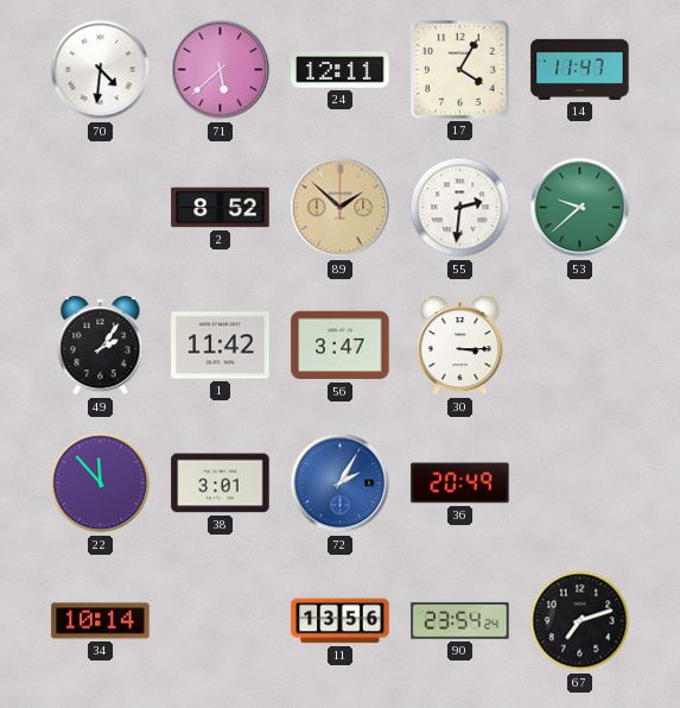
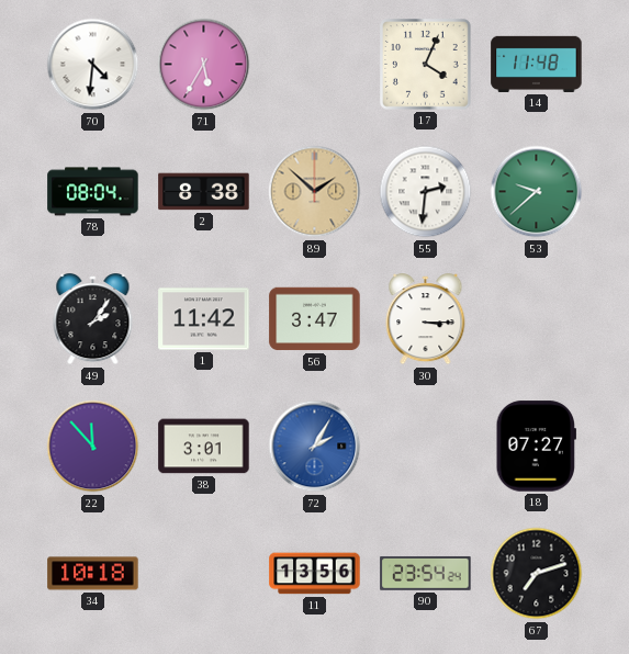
71: 5:38 -> 5:35
24: 12:11 -> none
17: 4:05 -> 4:04
14: 11:47 -> 11:48
78: none -> 08:04
2: 8:52 -> 8:38
36: 20:49 -> none
18: none -> 07:27
34: 10:14 -> 10:18
